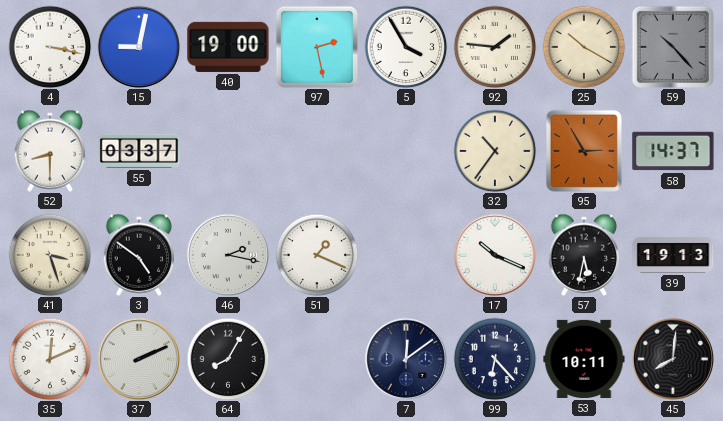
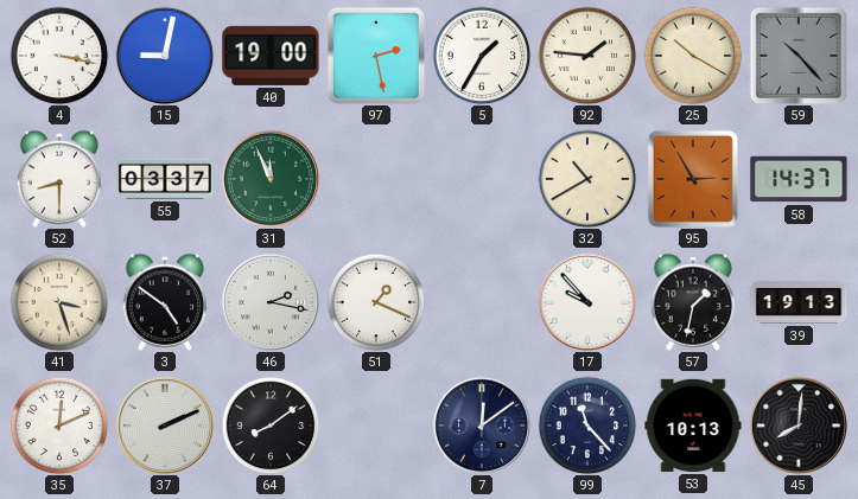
5: 3:55 -> 1:35
31: none -> 11:56
32: 10:36 -> 10:40
17: 10:19 -> 9:53
57: 5:32 -> 1:32
64: 8:05 -> 8:09
99: 6:23 -> 11:23
53: 10:11 -> 10:13
